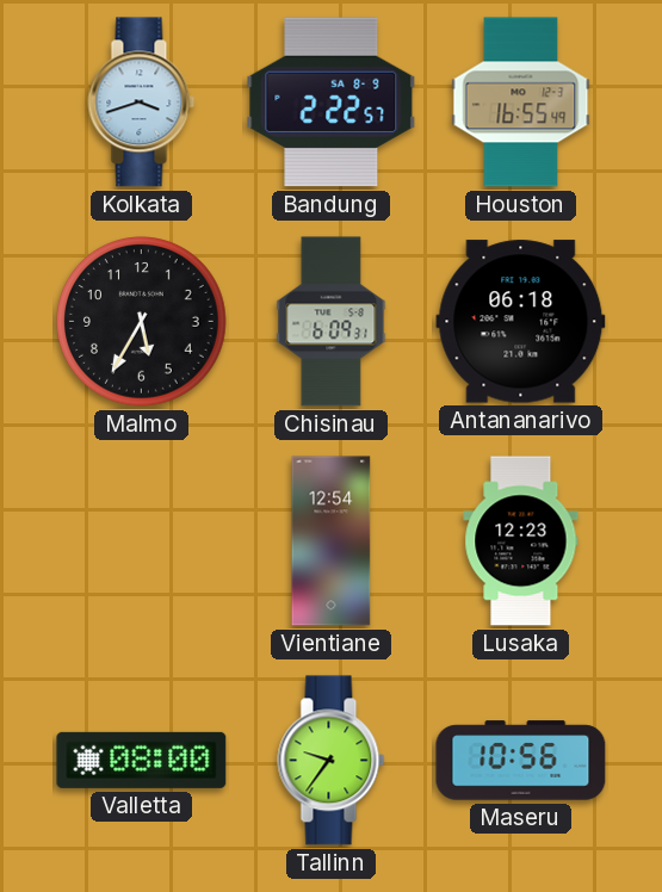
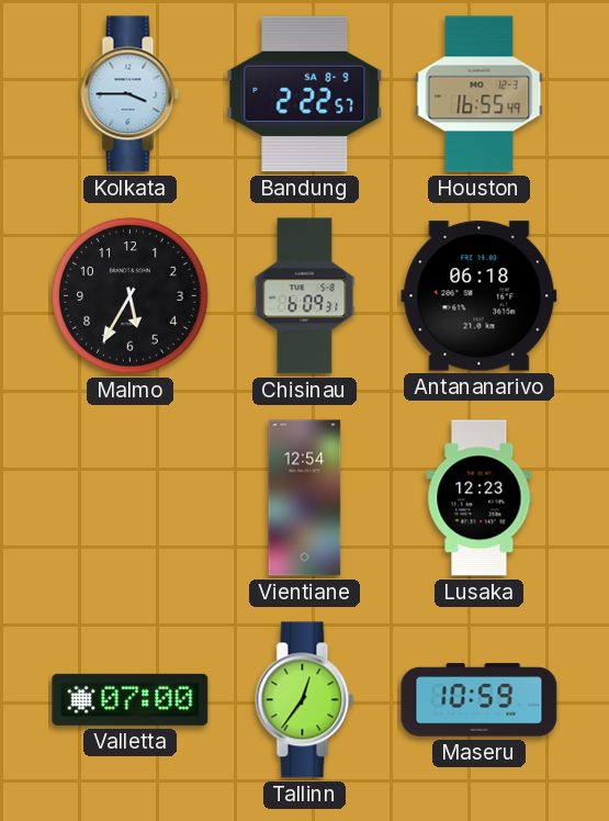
Kolkata: 3:42 -> 3:45
Valletta: 08:00 -> 07:00
Tallinn: 9:36 -> 12:36
Maseru: 10:56 -> 10:59
